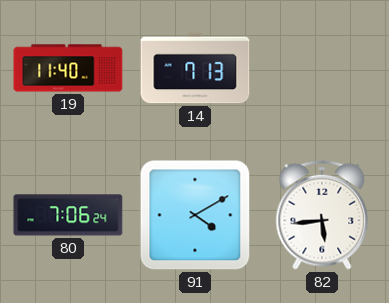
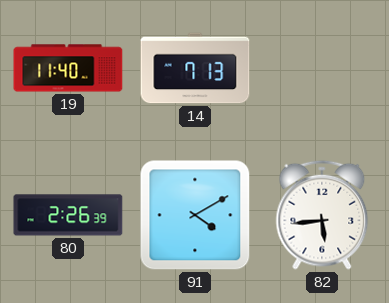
80: 7:06 -> 2:26
